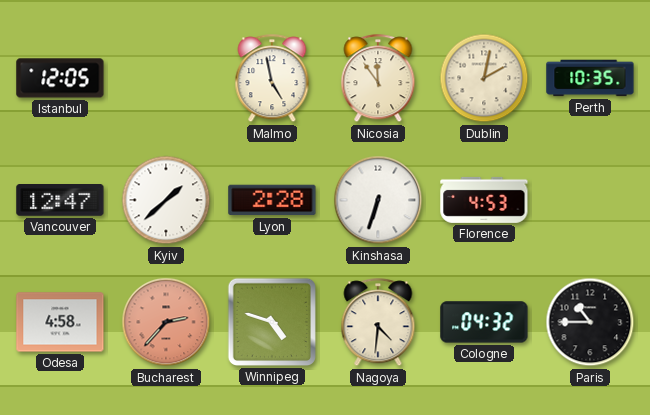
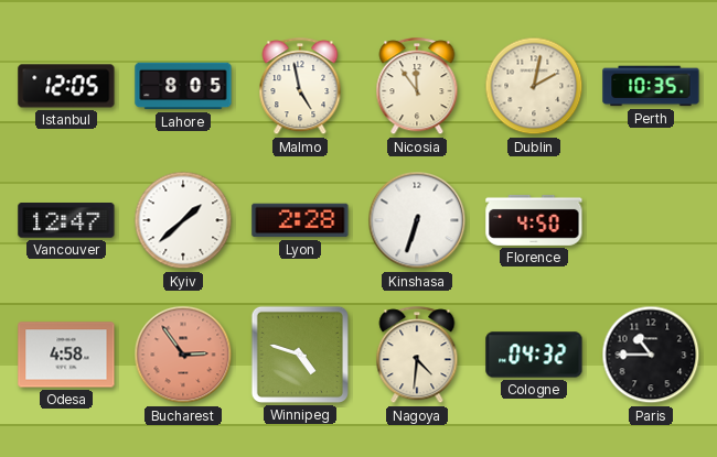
Lahore: none -> 8:05
Florence: 4:53 -> 4:50
Bucharest: 2:37 -> 2:54
